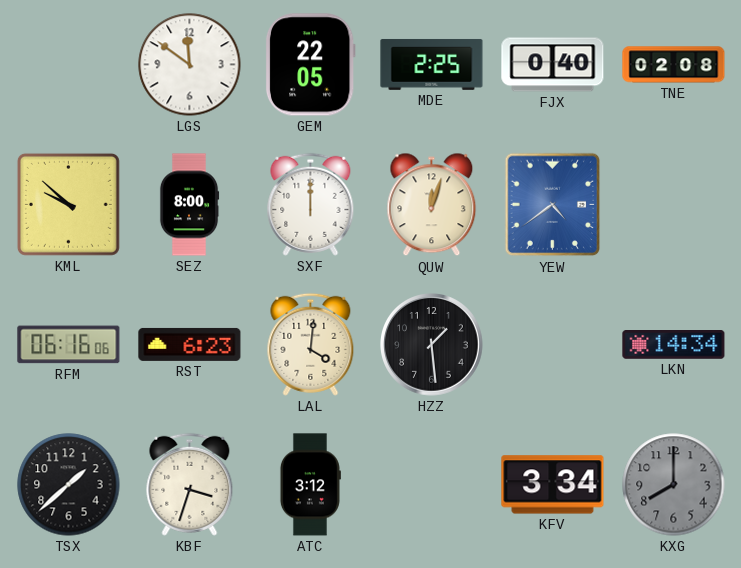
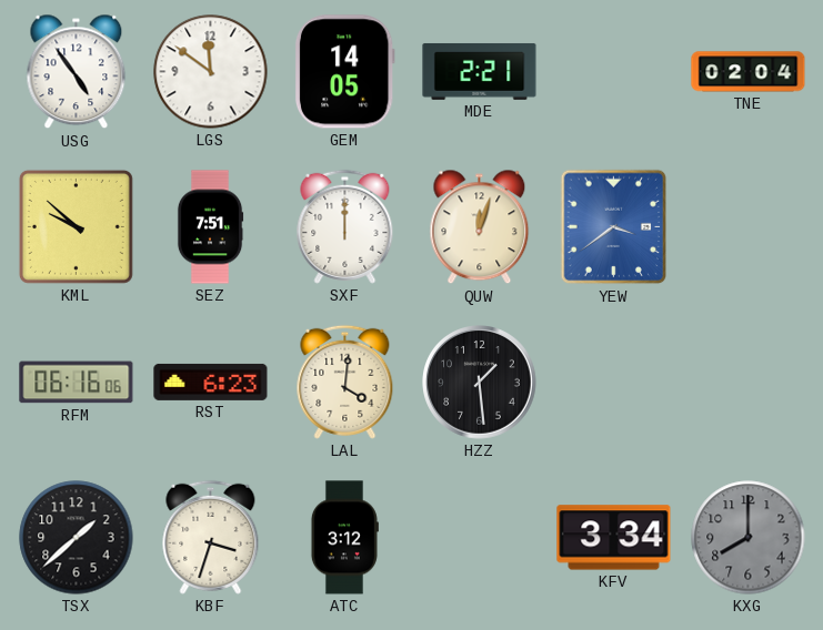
USG: none -> 4:54
GEM: 22:05 -> 14:05
MDE: 2:25 -> 2:21
FJX: 0:40 -> none
TNE: 02:08 -> 02:04
SEZ: 8:00 -> 7:51
YEW: 4:39 -> 3:39
LKN: 14:34 -> none
